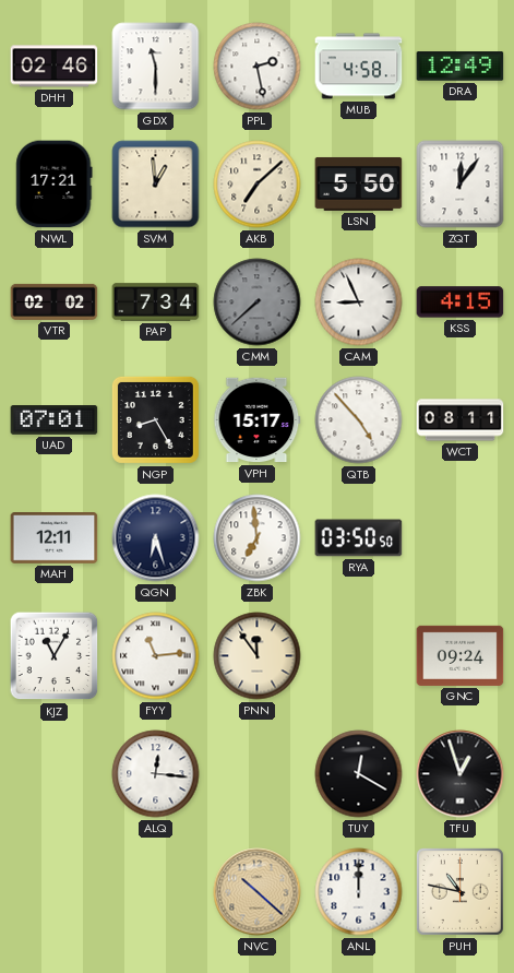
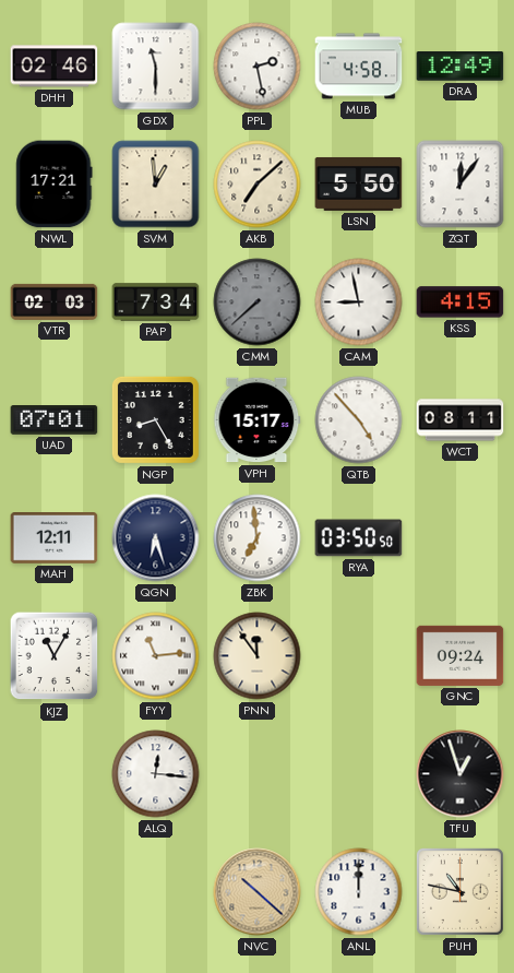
VTR: 02:02 -> 02:03
CAM: 8:56 -> 8:58
TUY: 12:20 -> none
